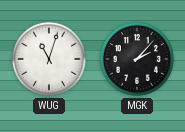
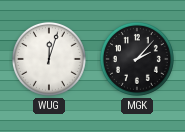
WUG: 11:03 -> 12:03
